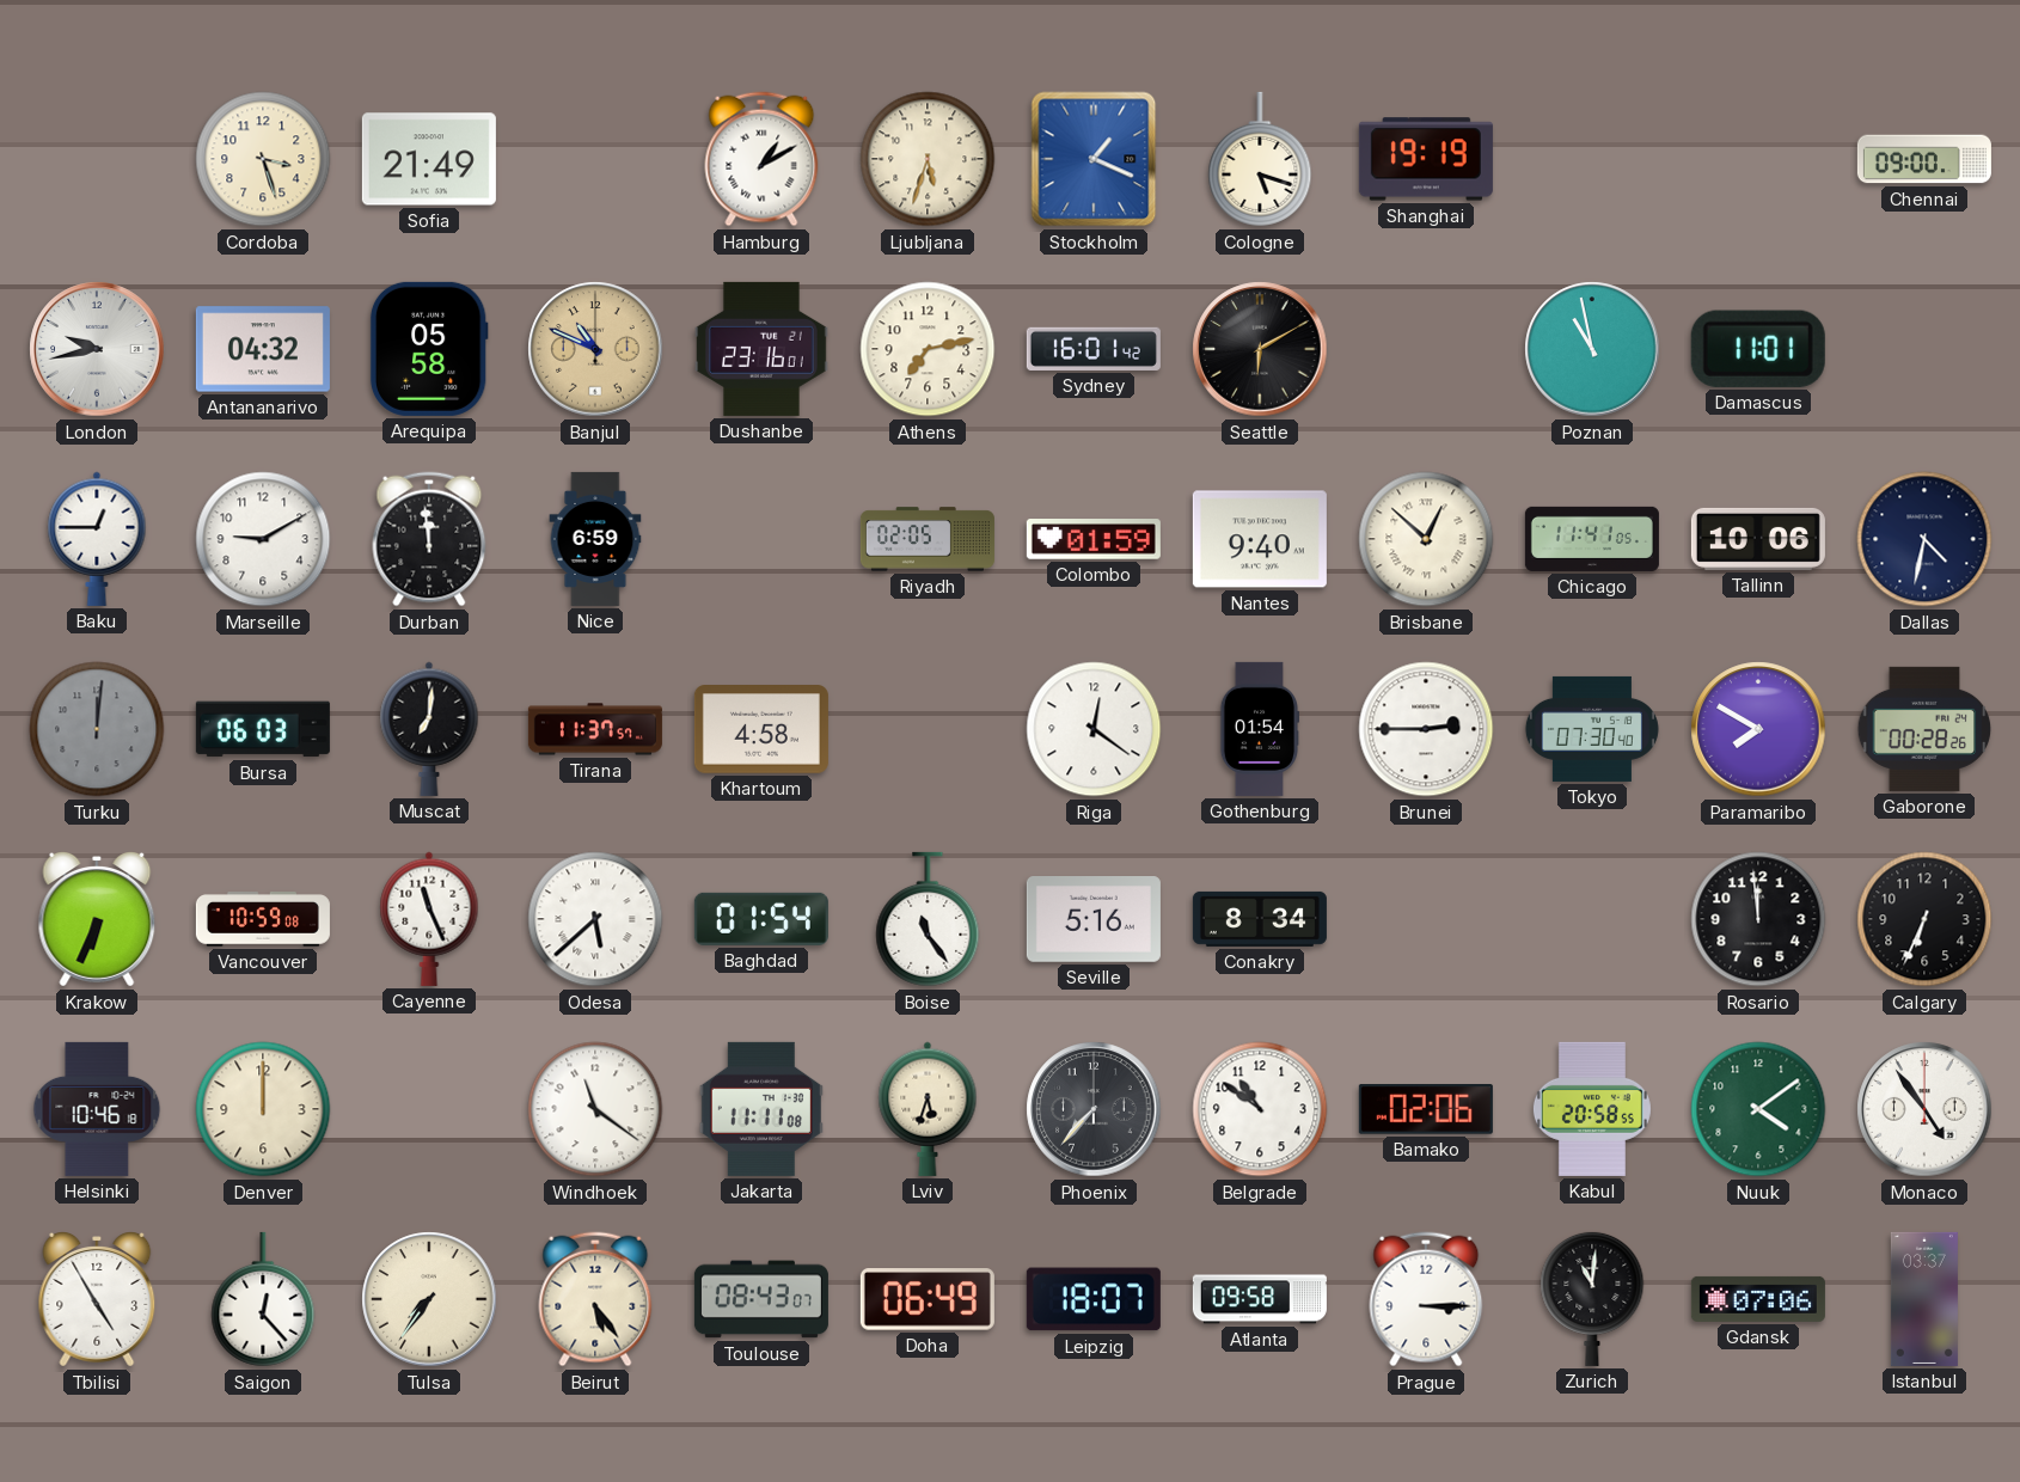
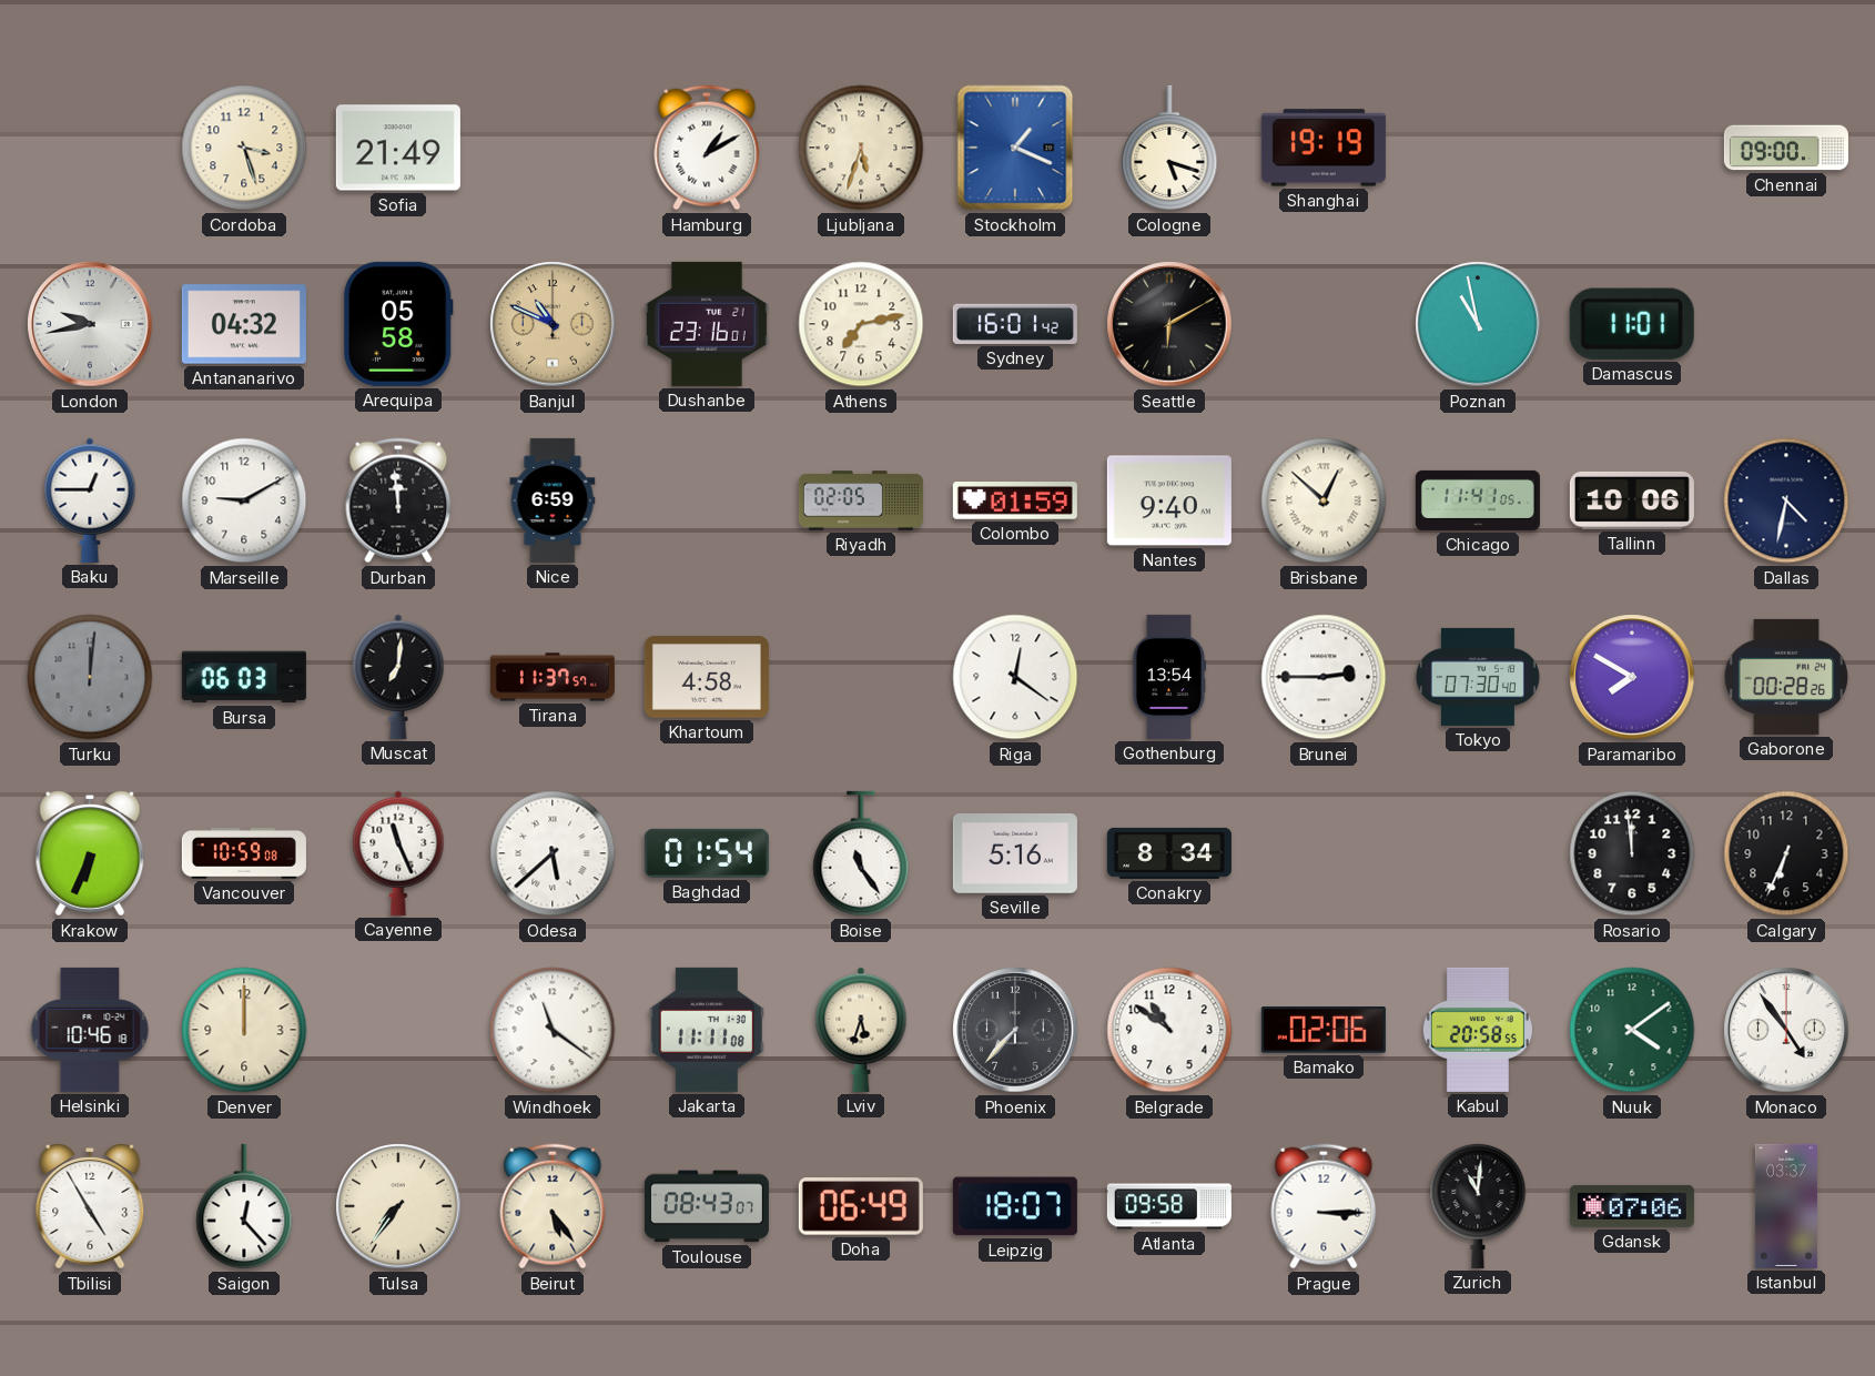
Gothenburg: 01:54 -> 13:54
